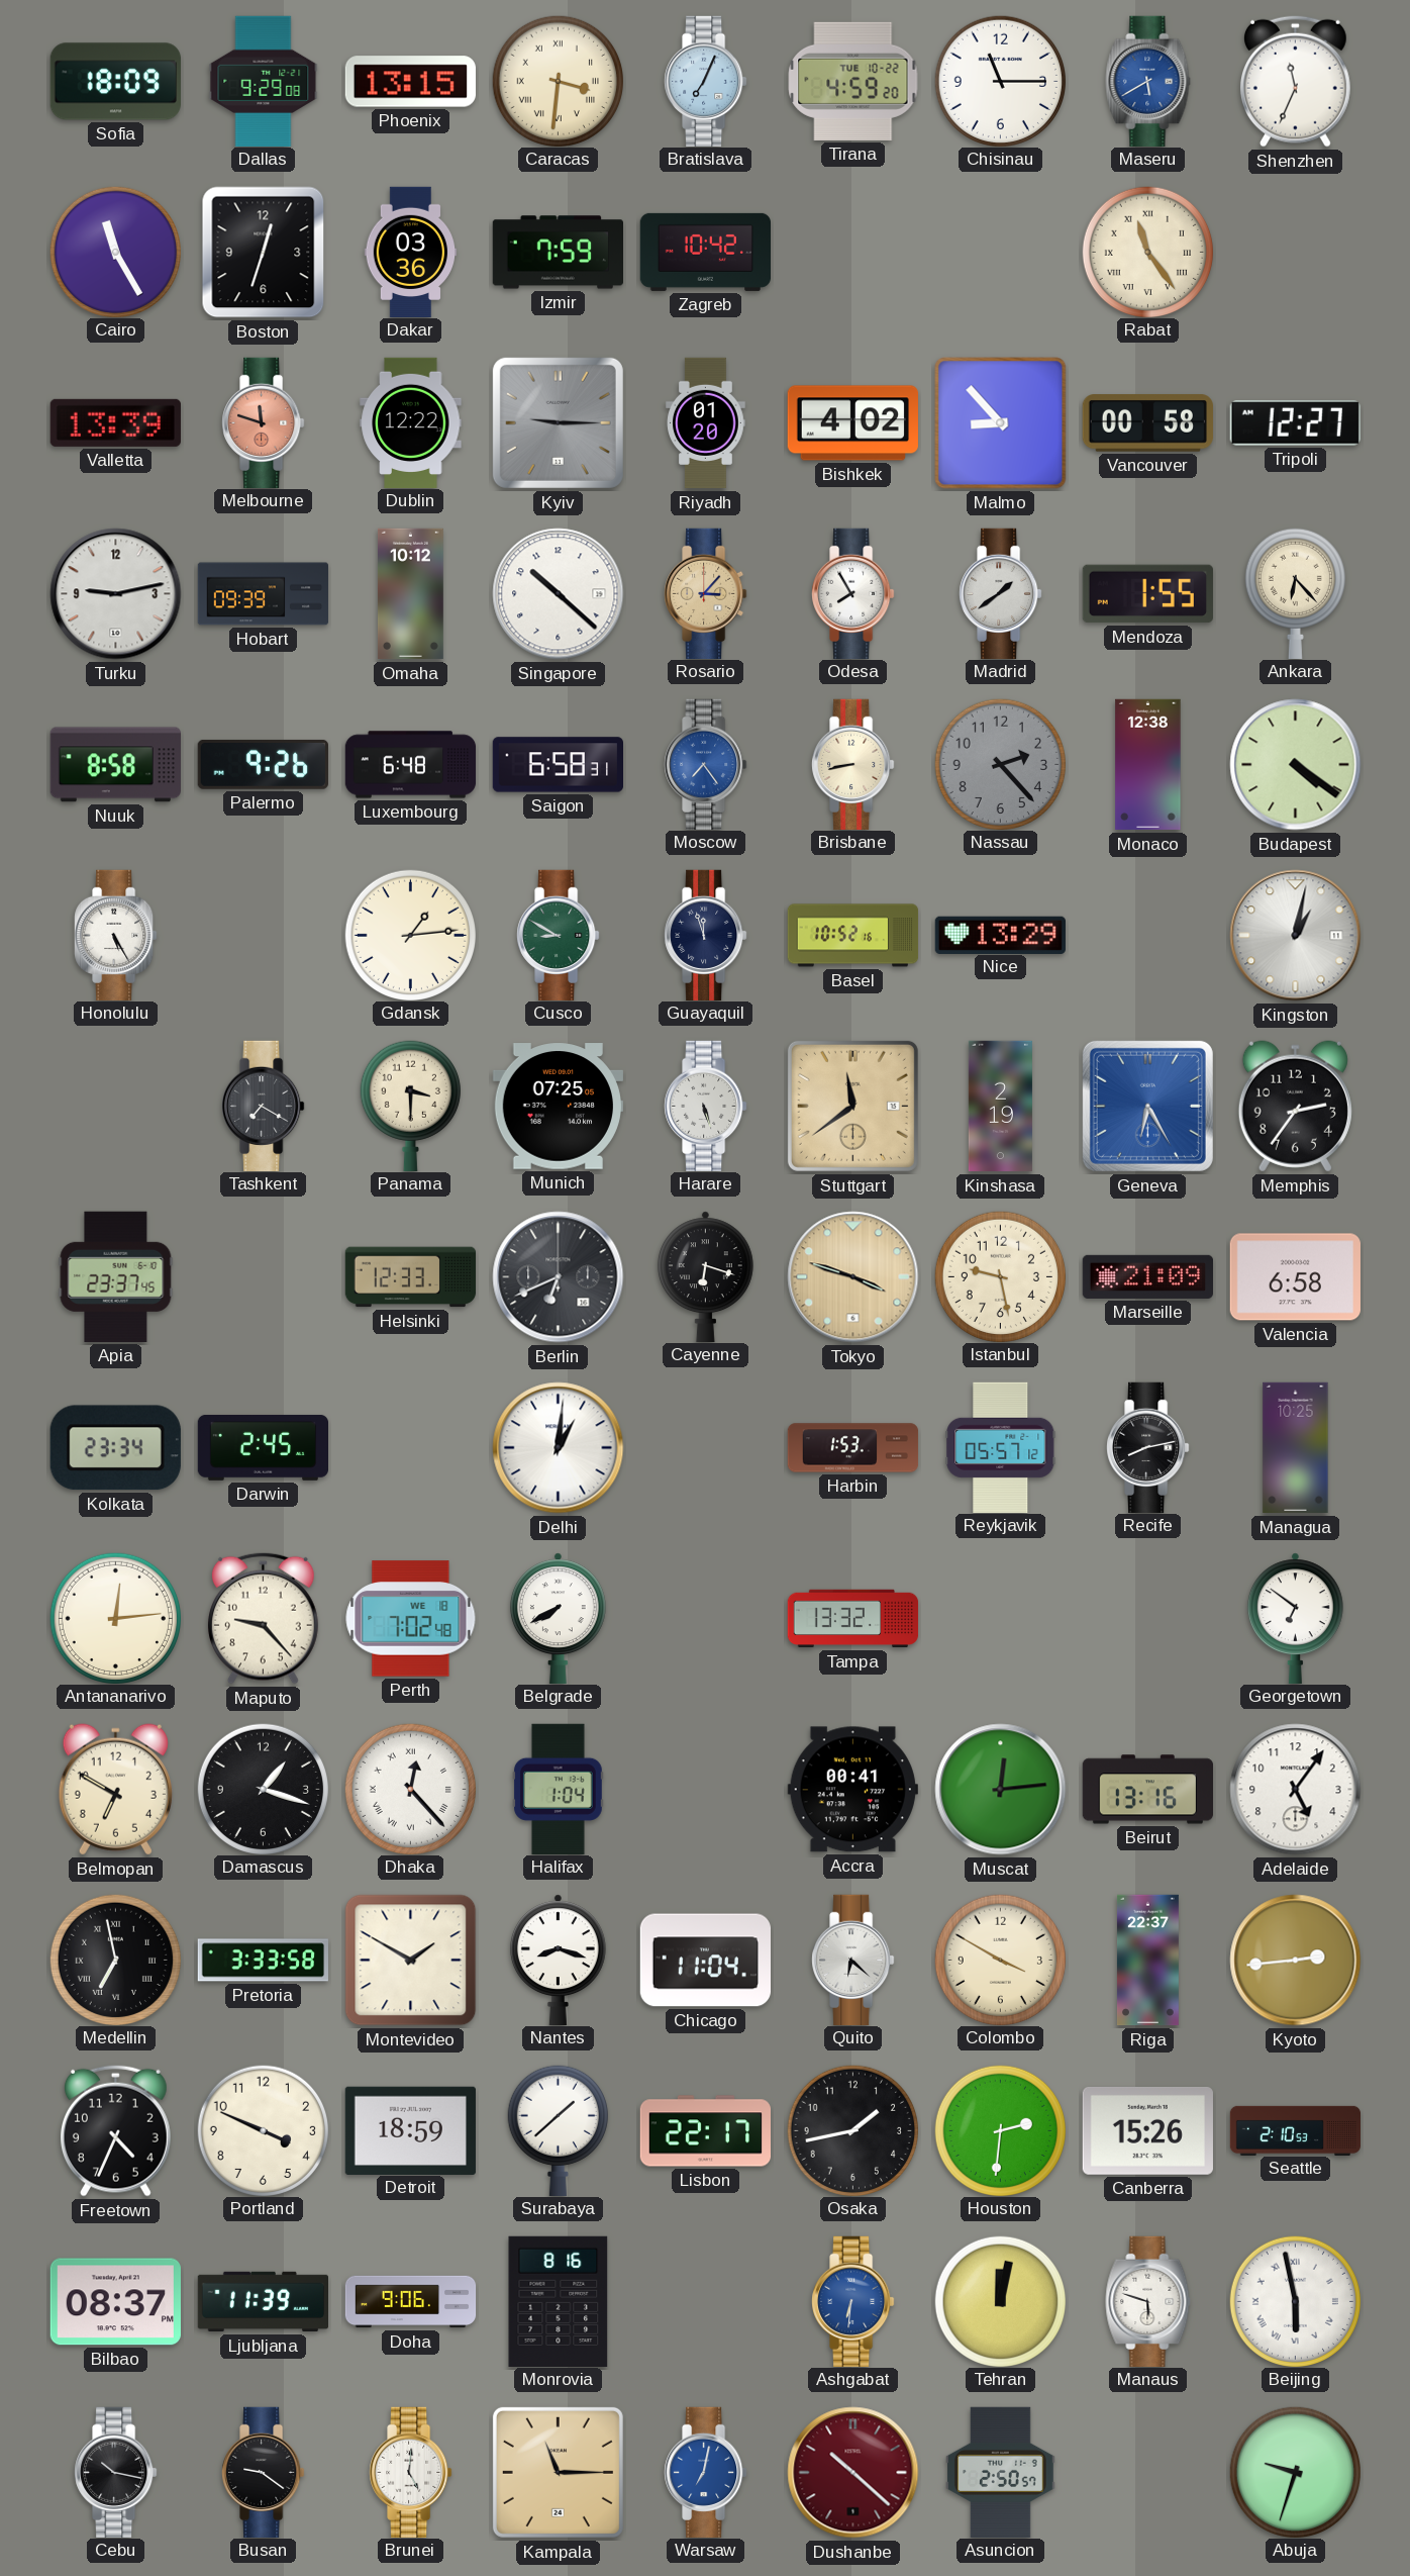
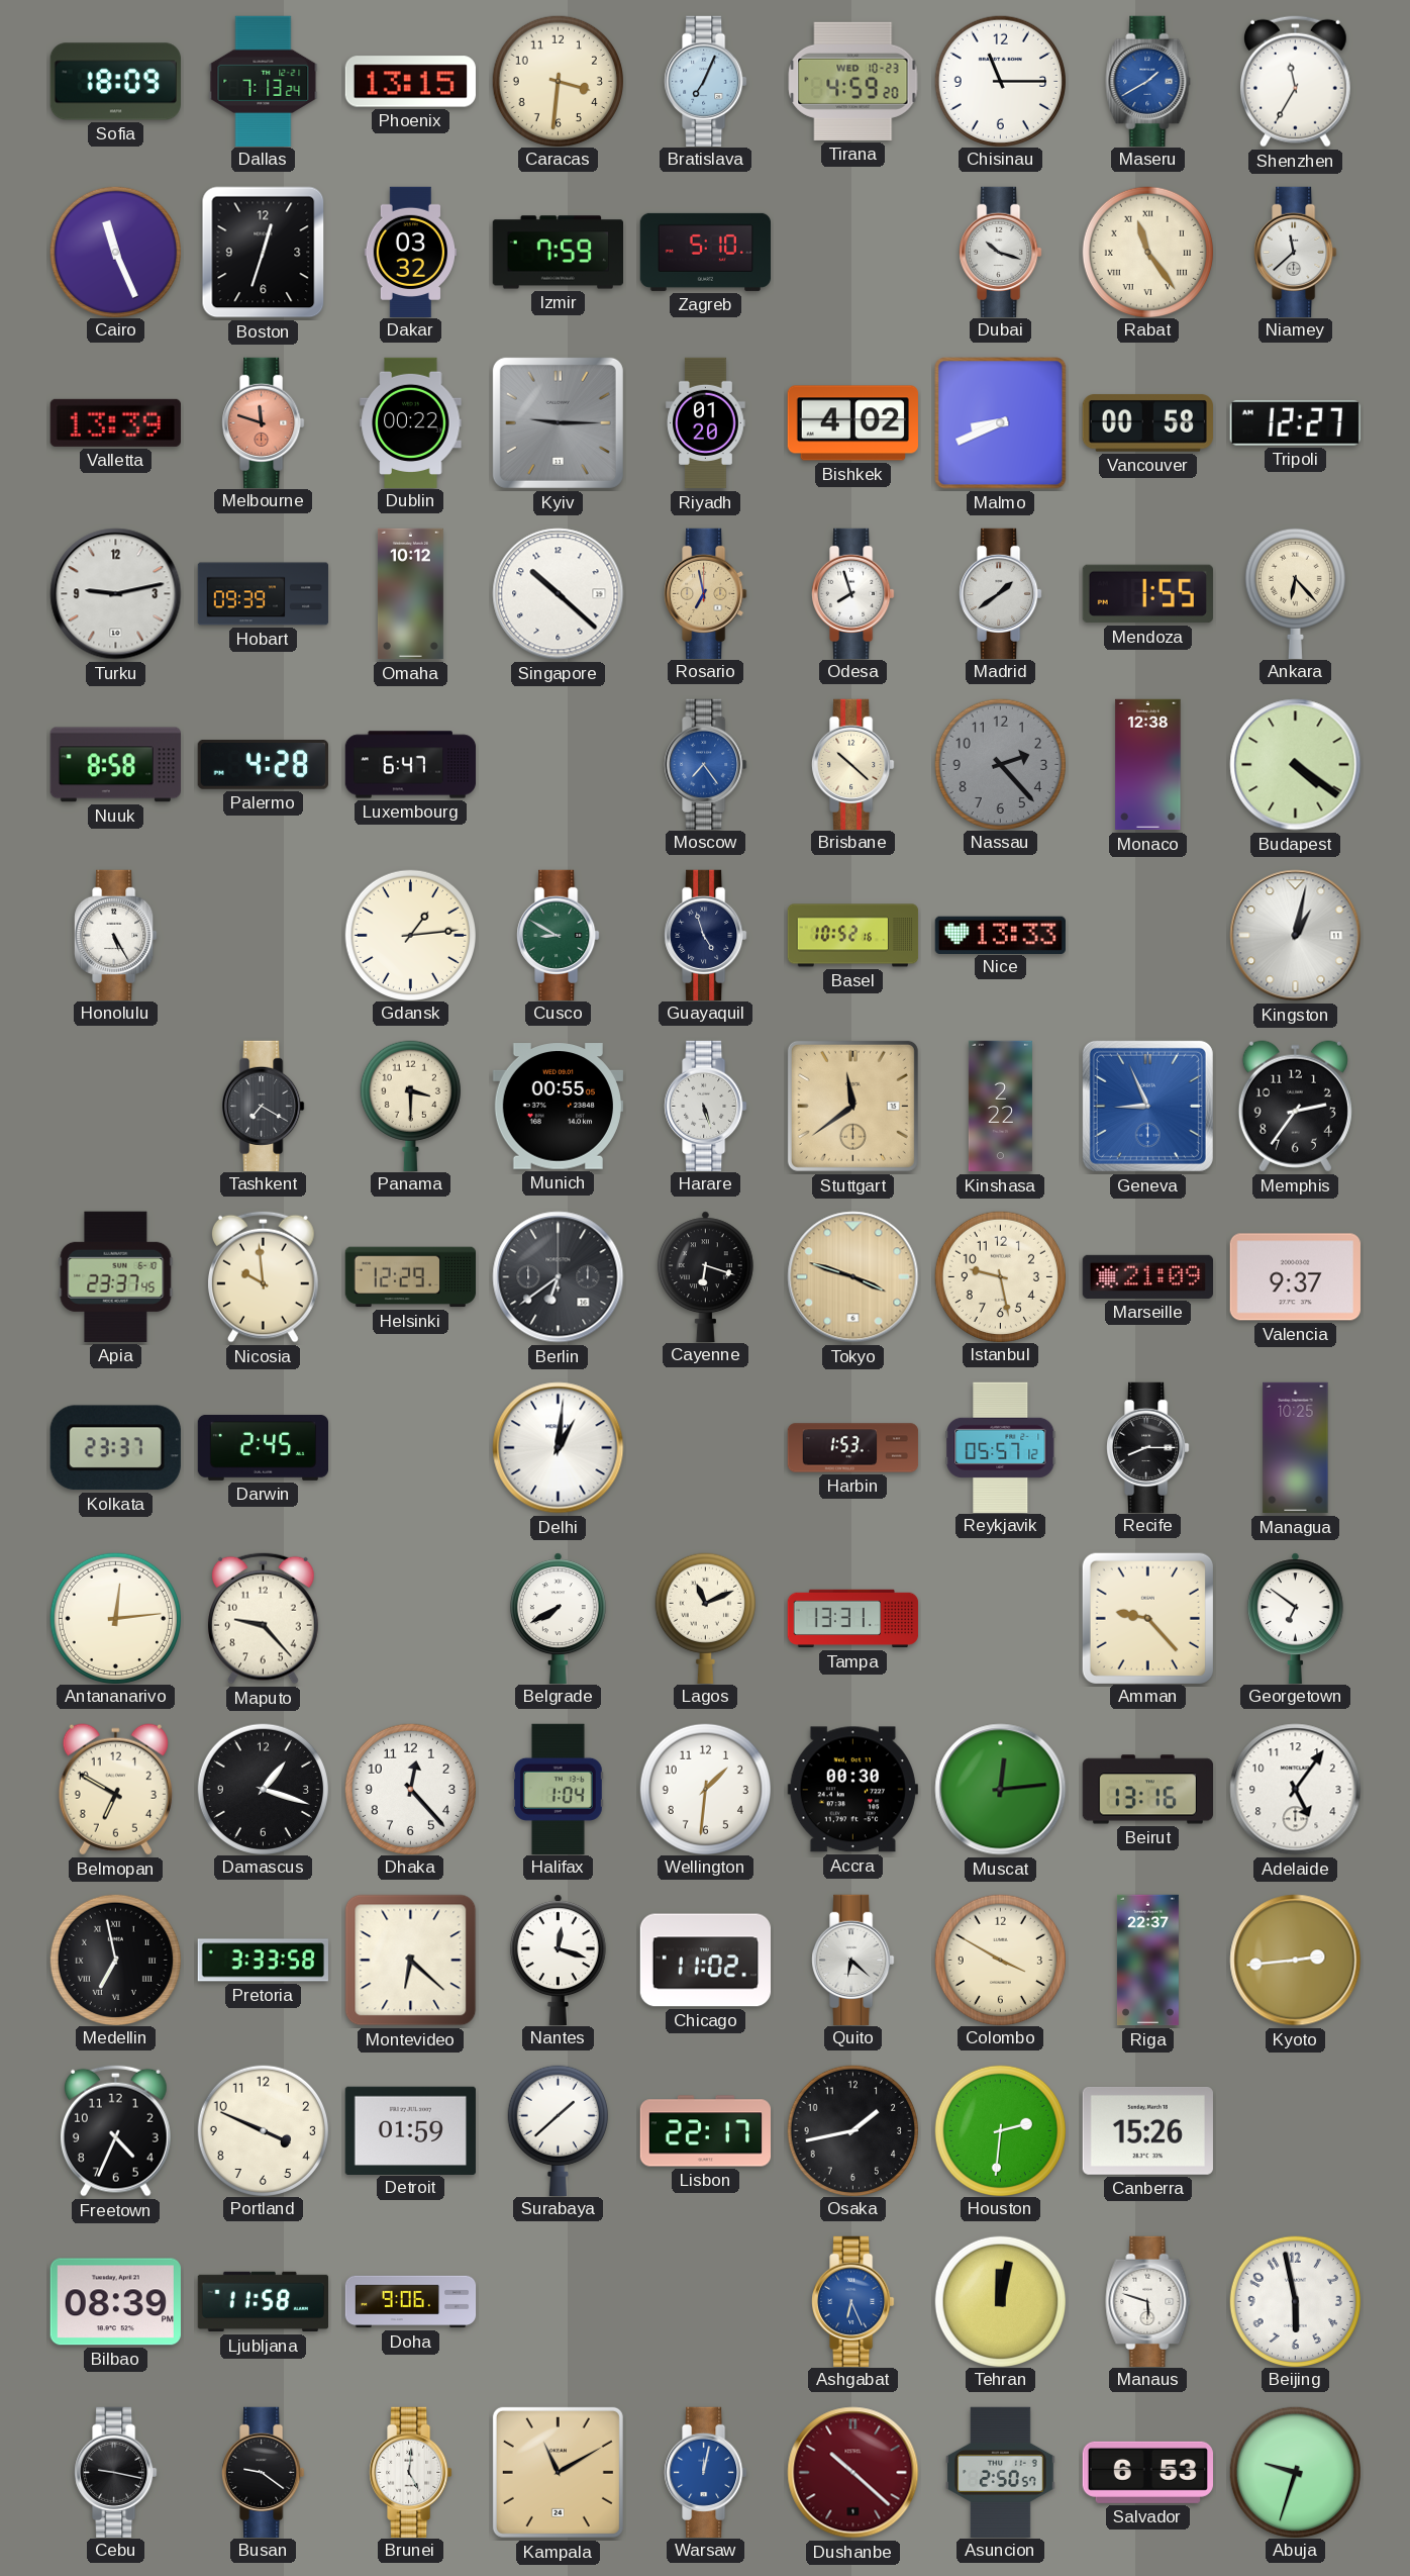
Dallas: 9:29 -> 7:13
Caracas numerals: Roman -> Arabic
Tirana date: TUE 10-22 -> WED 10-23
Maseru: 5:40 -> 1:40
Shenzhen: 11:34 -> 11:35
Cairo: 11:25 -> 11:26
Dakar: 03:36 -> 03:32
Zagreb: 10:42 -> 5:10
Dubai: none -> 10:18
Niamey: none -> 11:38
Dublin: 12:22 -> 00:22
Malmo: 8:53 -> 8:41
Rosario: 3:07 -> 6:58
Odesa: 7:55 -> 7:57
Palermo: 9:26 -> 4:28
Luxembourg: 6:48 -> 6:47
Saigon: 6:58 -> none
Brisbane: 8:43 -> 10:22
Guayaquil: 11:57 -> 4:57
Nice: 13:29 -> 13:33
Munich: 07:25 -> 00:55
Kinshasa: 2:19 -> 2:22
Geneva: 6:25 -> 8:56
Nicosia: none -> 9:59
Helsinki: 12:33 -> 12:29
Berlin: 6:41 -> 6:39
Valencia: 6:58 -> 9:37
Kolkata: 23:34 -> 23:37
Recife: 8:13 -> 8:15
Perth: 7:02 -> none
Lagos: none -> 11:11
Tampa: 13:32 -> 13:31
Amman: none -> 9:23
Dhaka numerals: Roman -> Arabic
Wellington: none -> 1:31
Accra: 00:41 -> 00:30
Montevideo: 1:50 -> 6:22
Nantes: 8:18 -> 12:18
Chicago: 11:04 -> 11:02
Detroit: 18:59 -> 01:59
Seattle: 2:10 -> none
Bilbao: 08:37 -> 08:39
Ljubljana: 11:39 -> 11:58
Monrovia: 8:16 -> none
Ashgabat: 6:31 -> 6:26
Beijing numerals: Roman -> Arabic
Cebu: 10:17 -> 9:17
Kampala: 11:15 -> 11:10
Warsaw: 7:02 -> 12:02
Salvador: none -> 6:53
